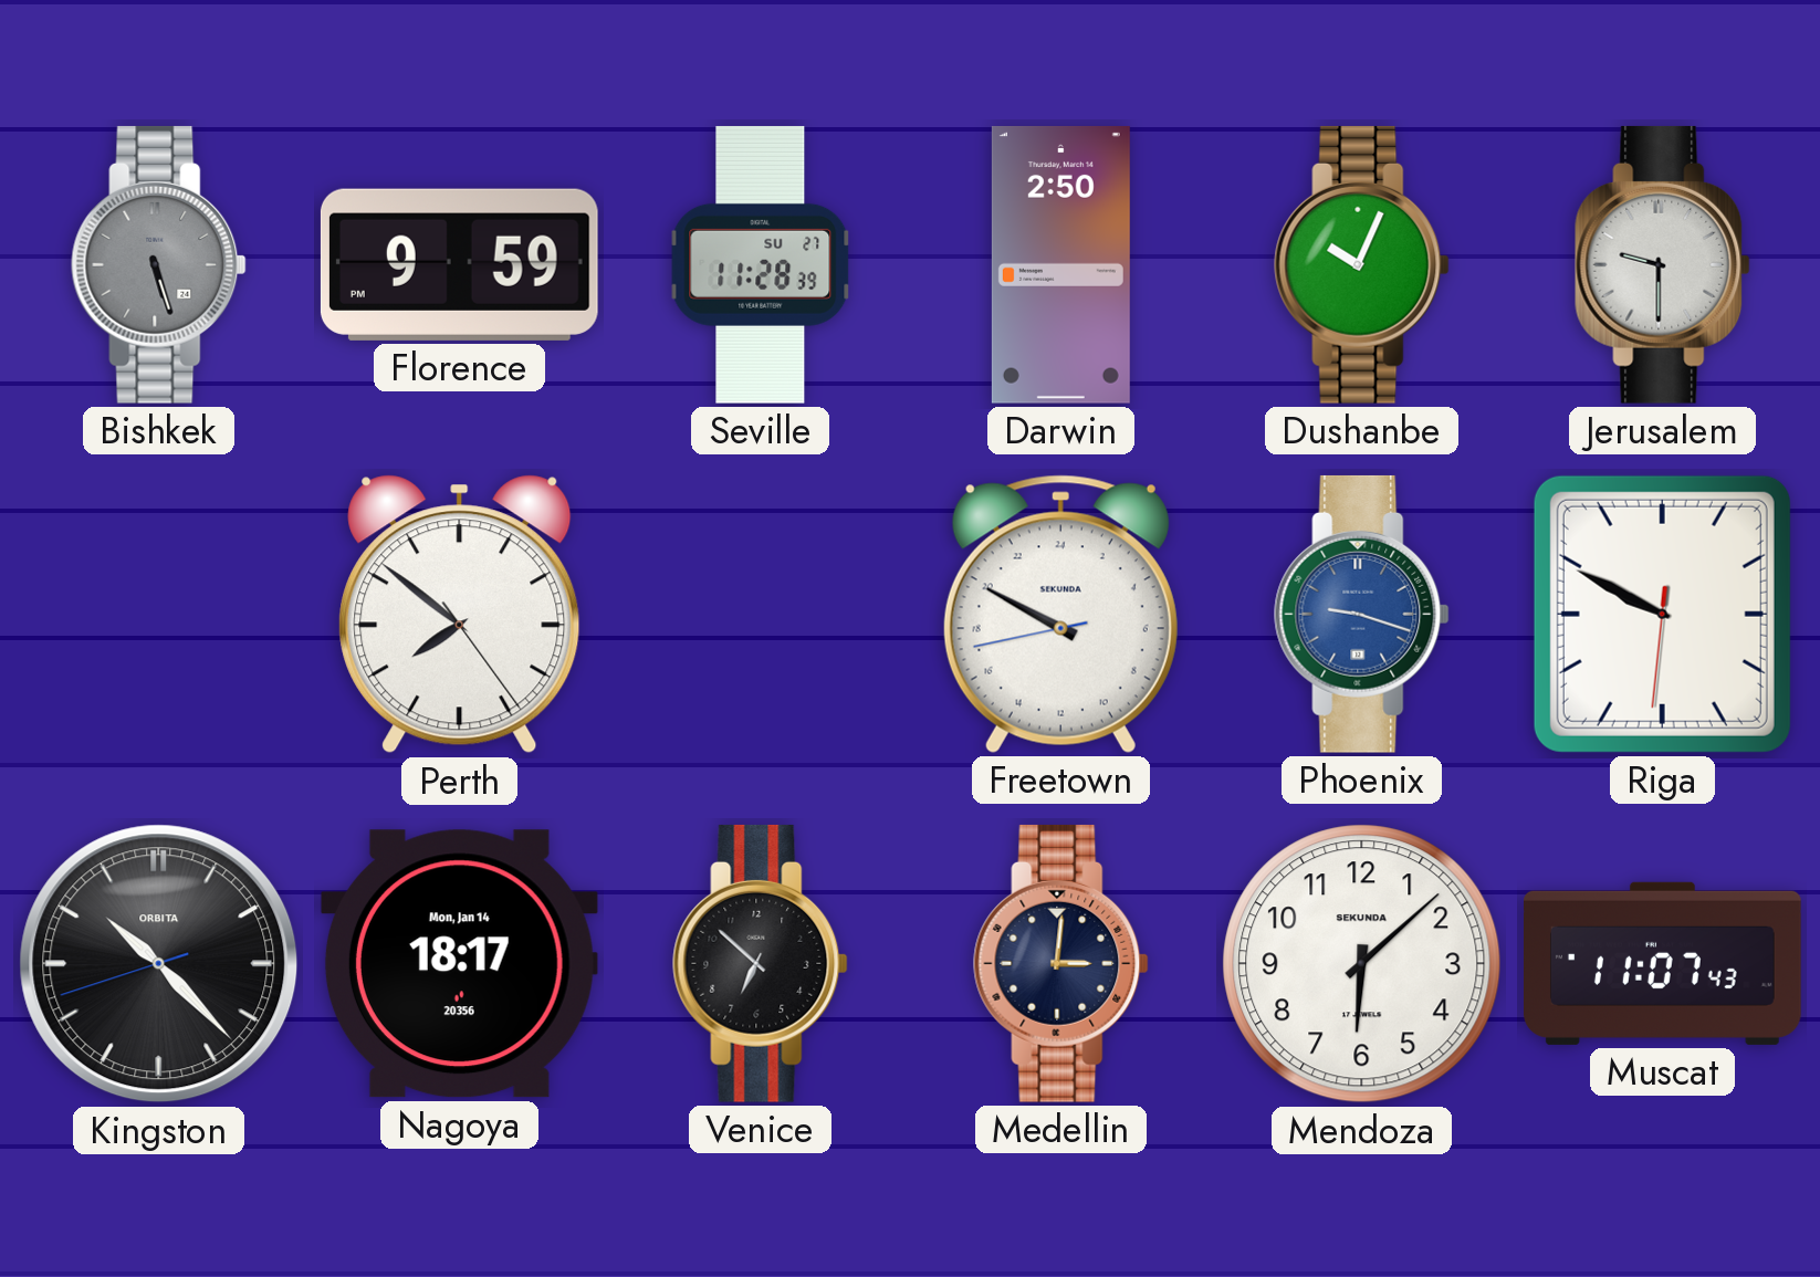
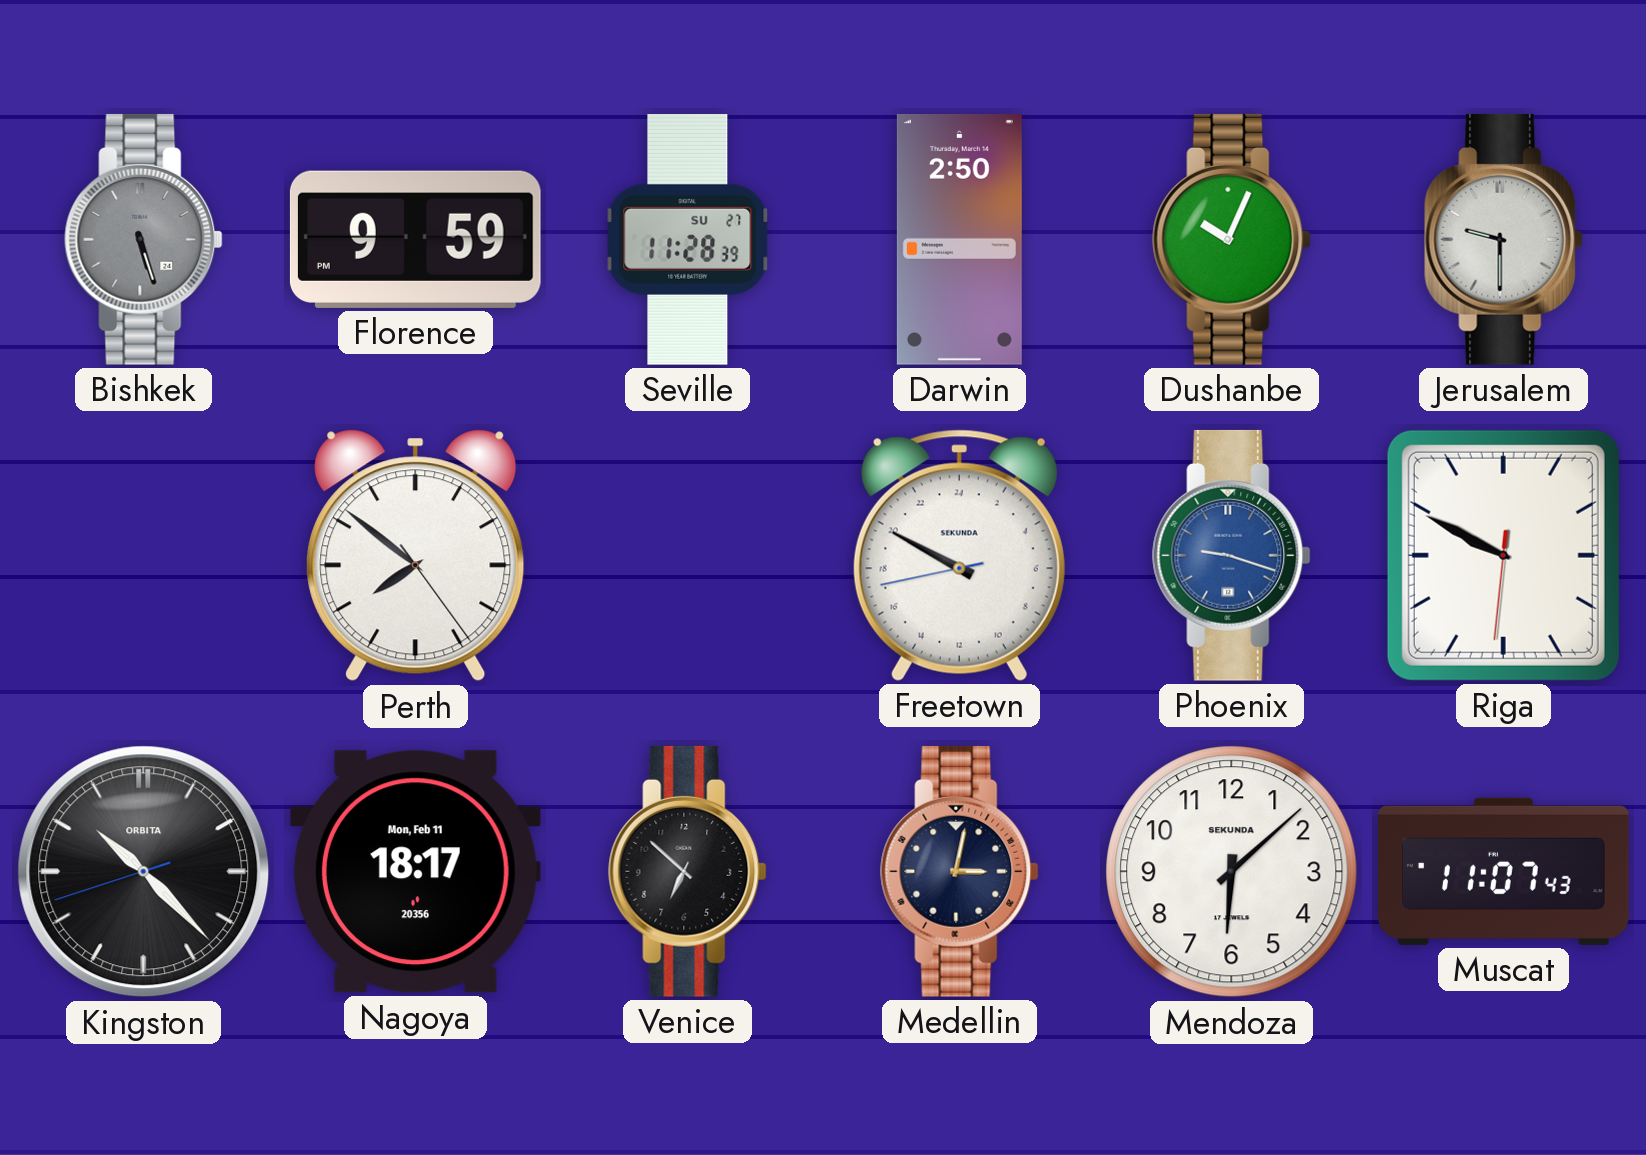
Nagoya date: Mon, Jan 14 -> Mon, Feb 11
Medellin: 3:01 -> 3:02
